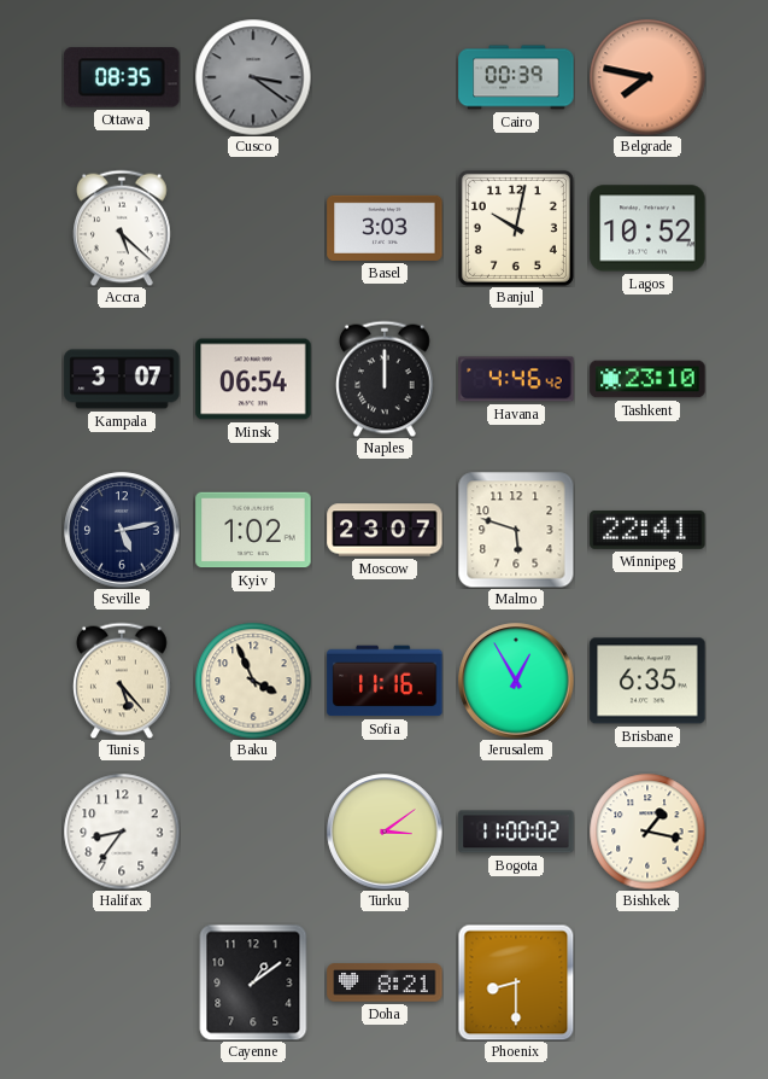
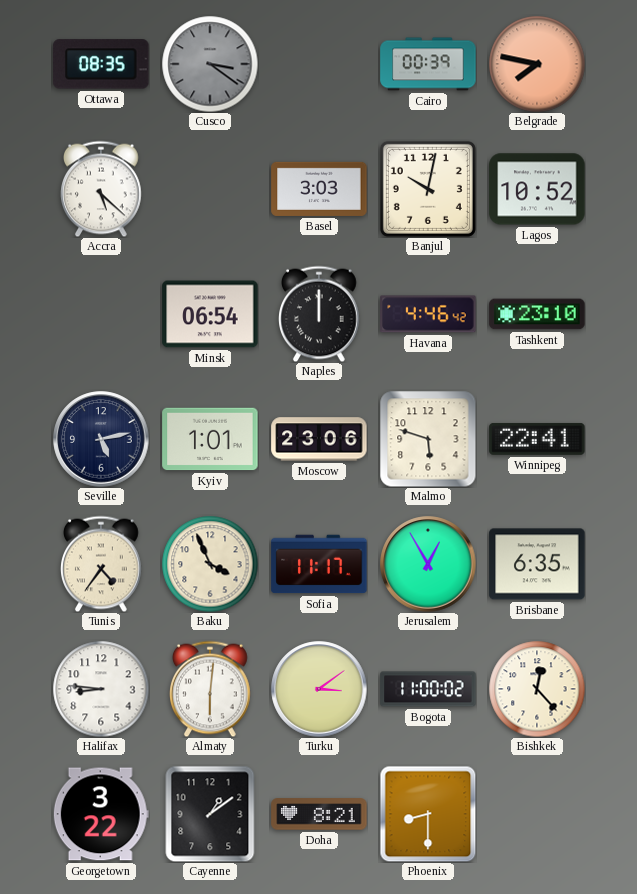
Kampala: 3:07 -> none
Kyiv: 1:02 -> 1:01
Moscow: 23:07 -> 23:06
Tunis: 5:23 -> 4:36
Sofia: 11:16 -> 11:17
Halifax: 8:36 -> 8:46
Almaty: none -> 6:01
Bishkek: 1:17 -> 12:23
Georgetown: none -> 3:22
